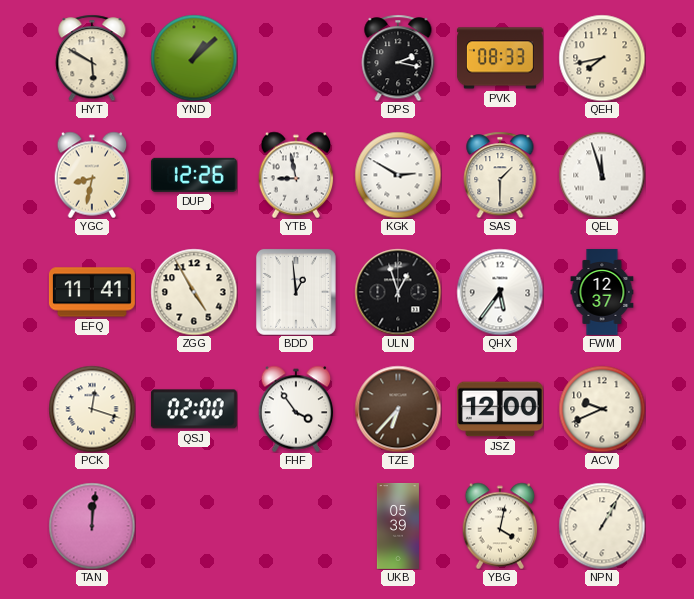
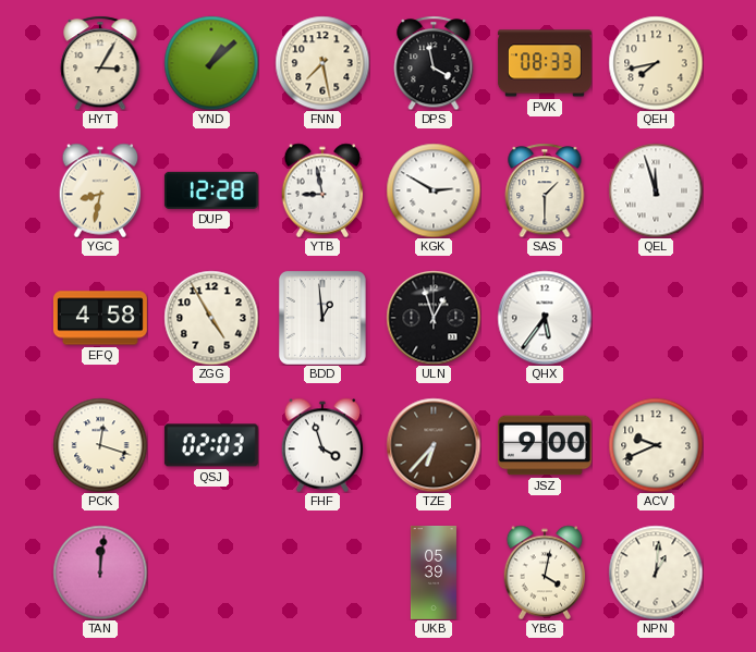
HYT: 5:50 -> 3:05
FNN: none -> 7:28
DPS: 2:17 -> 3:58
DUP: 12:26 -> 12:28
EFQ: 11:41 -> 4:58
FWM: 12:37 -> none
QSJ: 02:00 -> 02:03
FHF: 3:54 -> 3:57
JSZ: 12:00 -> 9:00
NPN: 1:05 -> 1:01
